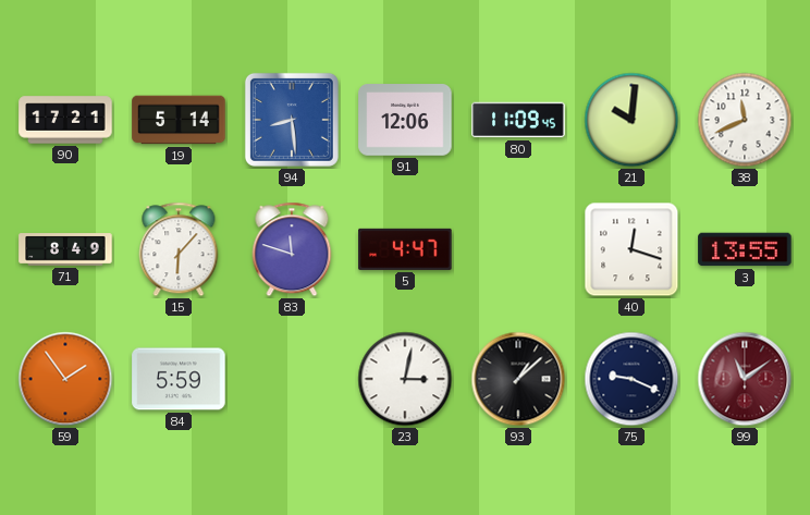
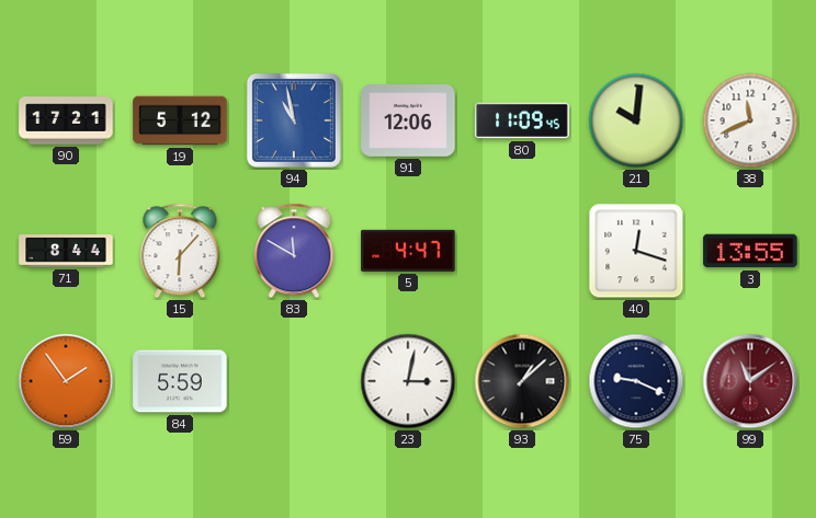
19: 5:14 -> 5:12
94: 8:29 -> 10:58
71: 8:49 -> 8:44
83: 11:48 -> 11:50
